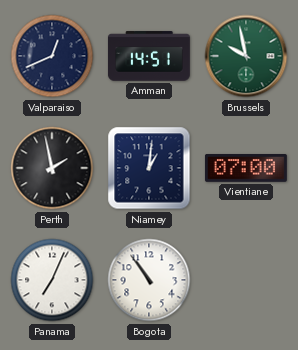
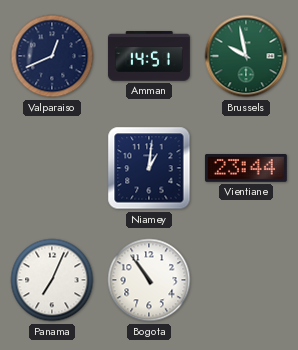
Perth: 1:58 -> none
Vientiane: 07:00 -> 23:44
